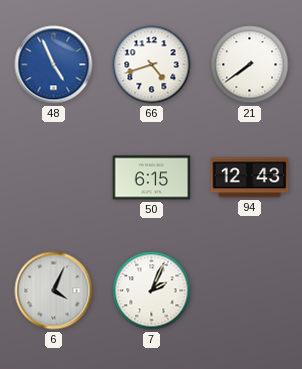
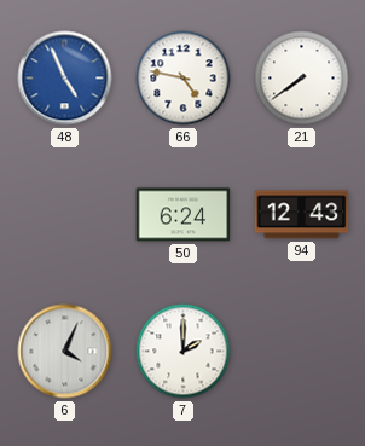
66: 4:42 -> 4:47
50: 6:15 -> 6:24
7: 2:04 -> 2:00
